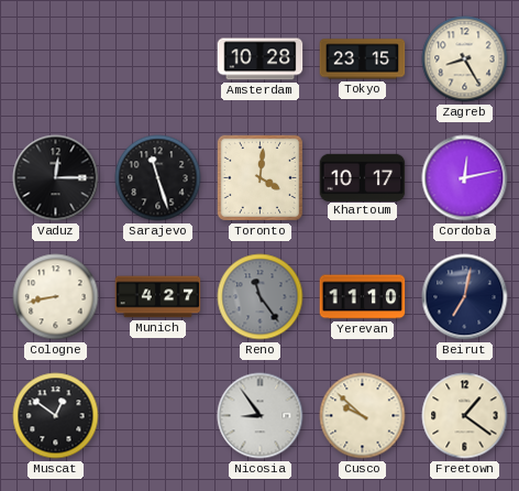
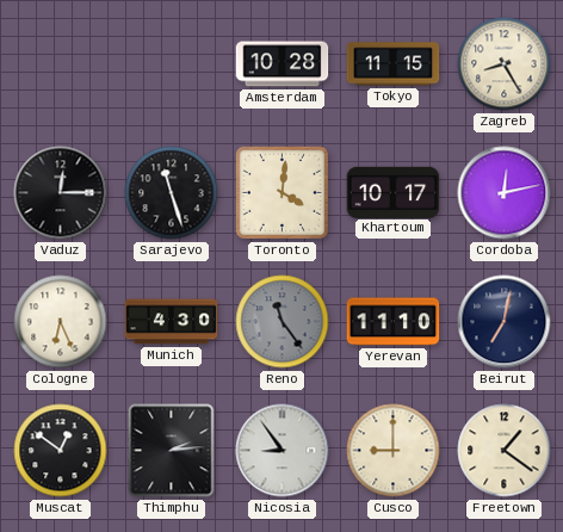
Tokyo: 23:15 -> 11:15
Cologne: 8:43 -> 6:26
Munich: 4:27 -> 4:30
Thimphu: none -> 2:14
Cusco: 9:52 -> 9:00
